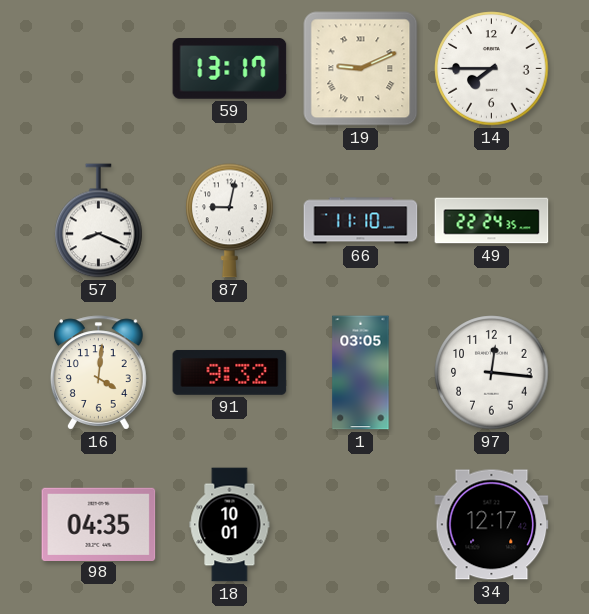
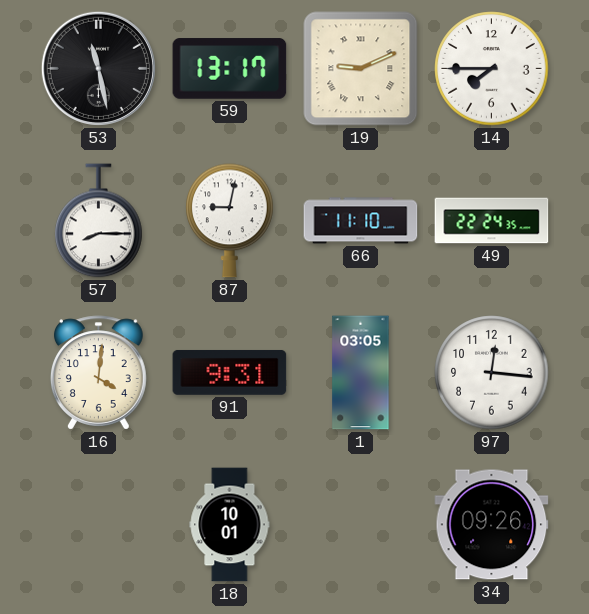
53: none -> 11:28
57: 8:19 -> 8:15
91: 9:32 -> 9:31
98: 04:35 -> none
34: 12:17 -> 09:26
